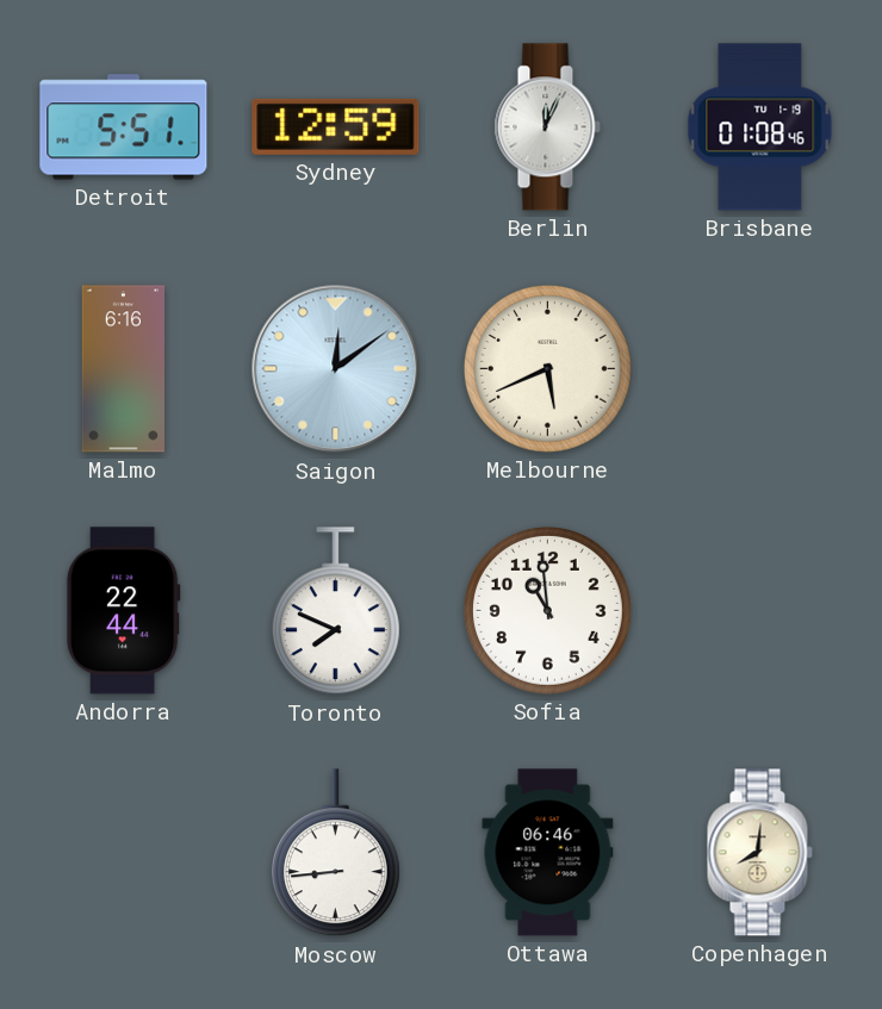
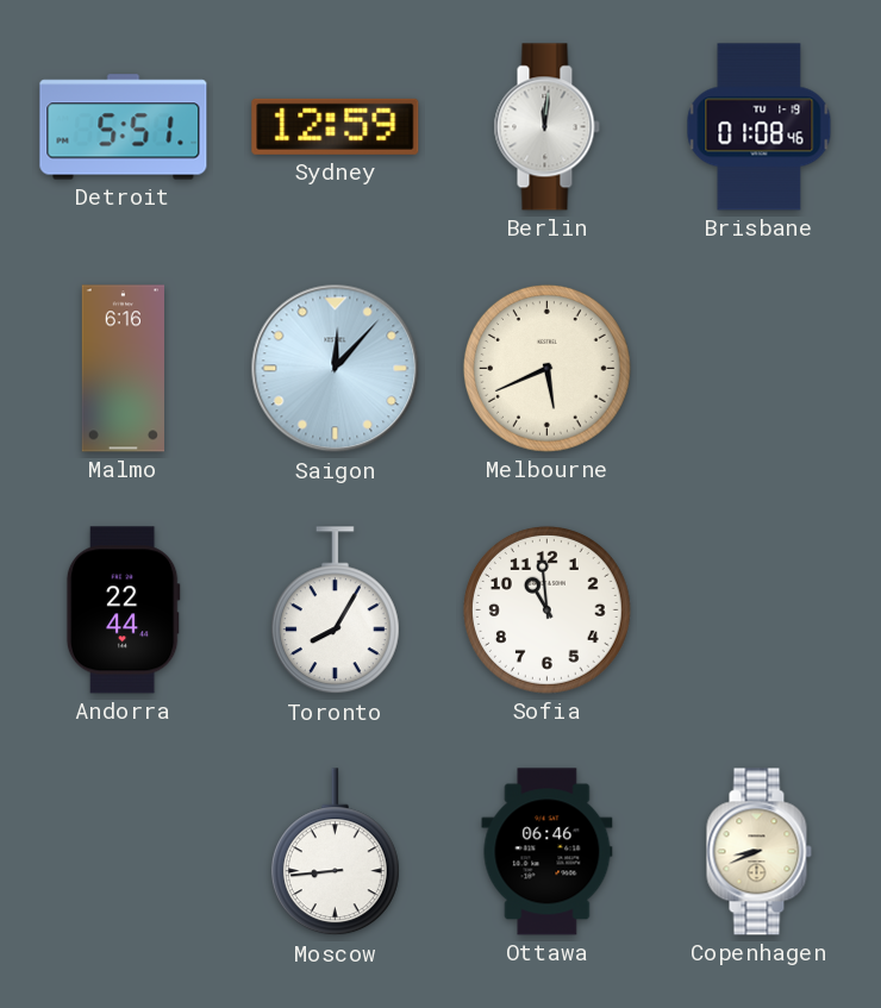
Berlin: 12:04 -> 12:01
Saigon: 12:09 -> 12:07
Toronto: 7:49 -> 8:05
Copenhagen: 8:01 -> 8:41
